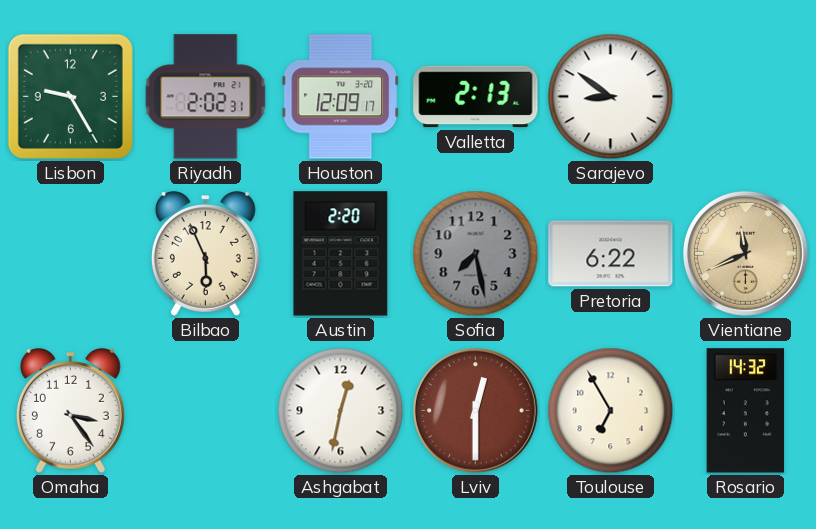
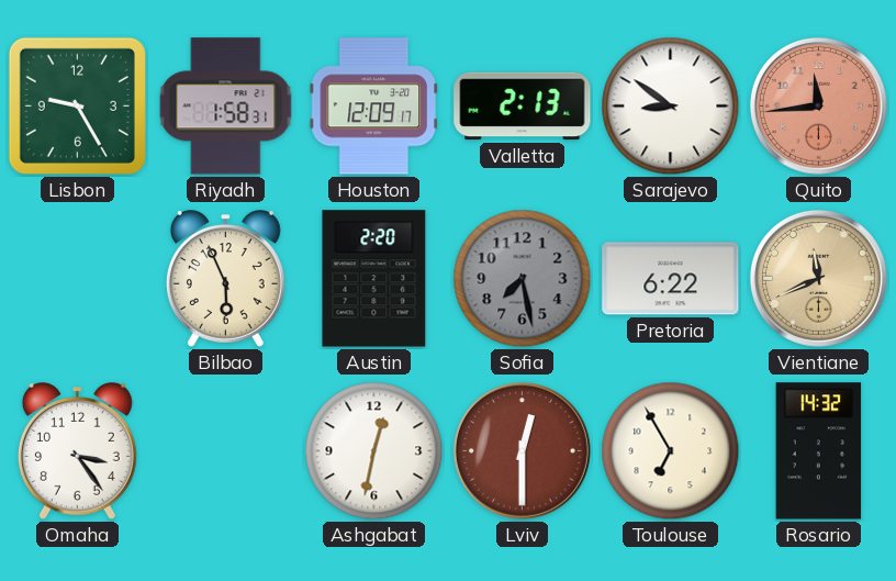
Riyadh: 2:02 -> 1:58
Quito: none -> 11:44
